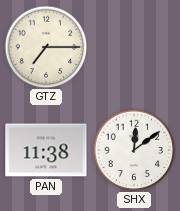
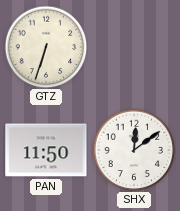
GTZ: 7:15 -> 6:33
PAN: 11:38 -> 11:50
